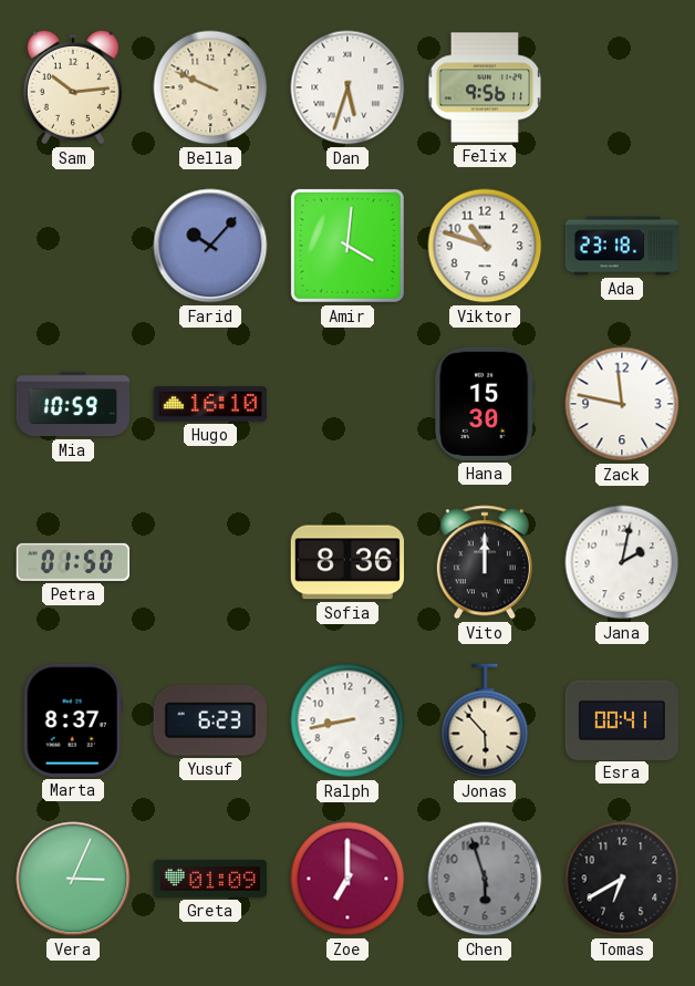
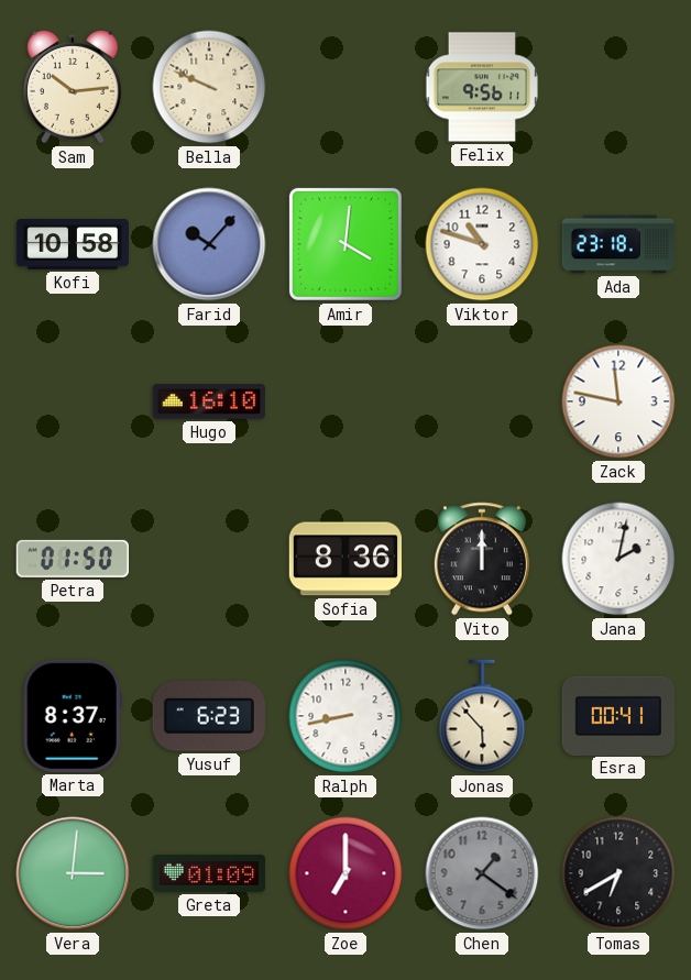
Dan: 5:33 -> none
Kofi: none -> 10:58
Mia: 10:59 -> none
Hana: 15:30 -> none
Vera: 3:04 -> 3:01
Chen: 5:57 -> 1:21
